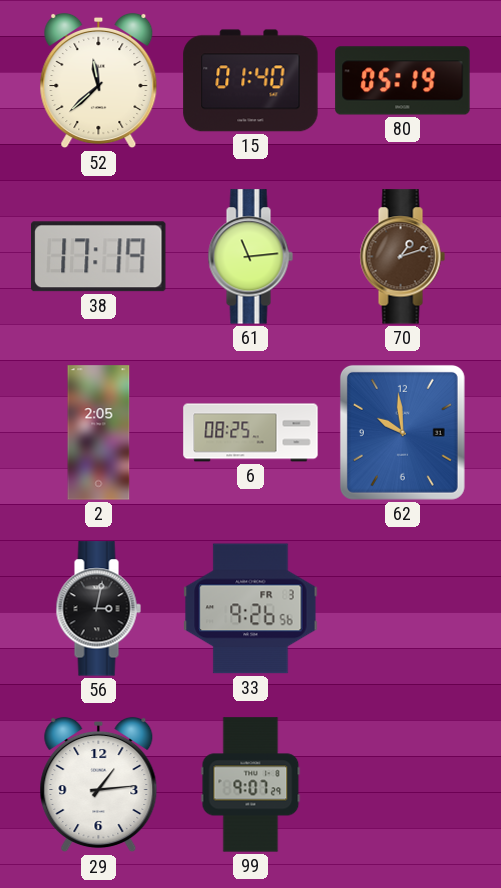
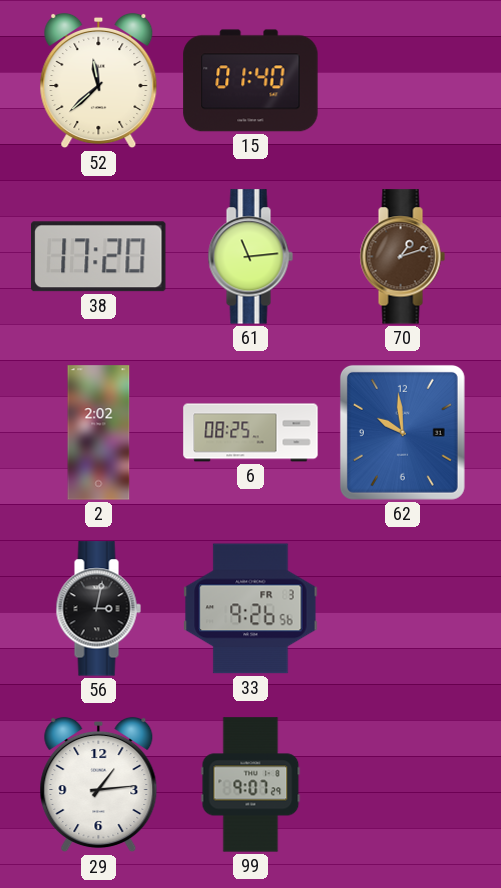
80: 05:19 -> none
38: 17:19 -> 17:20
2: 2:05 -> 2:02
